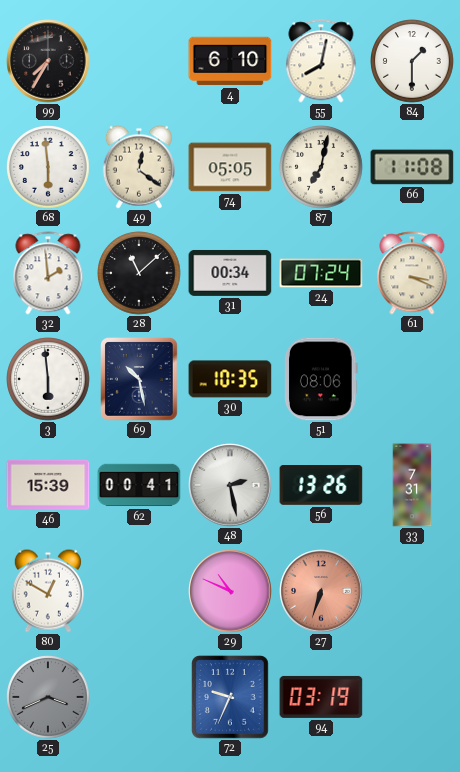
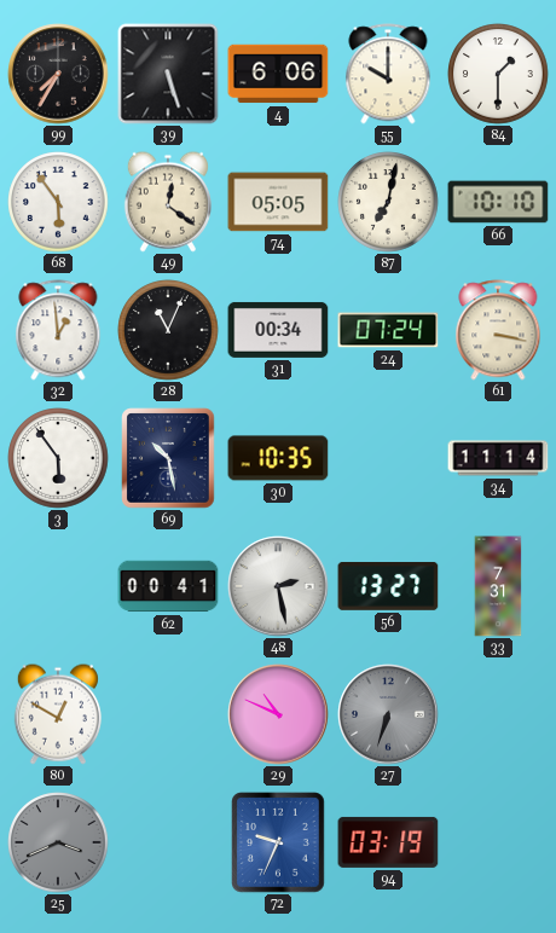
39: none -> 5:27
4: 6:10 -> 6:06
55: 8:02 -> 10:00
68: 5:59 -> 5:54
66: 11:08 -> 10:10
32: 1:59 -> 12:59
28: 11:08 -> 11:04
61: 3:19 -> 3:17
3: 5:59 -> 5:54
51: 08:06 -> none
34: none -> 11:14
46: 15:39 -> none
56: 13:26 -> 13:27
27 dial: salmon -> grey
